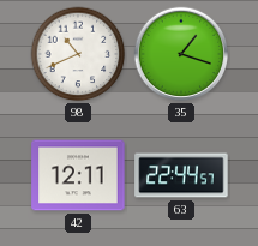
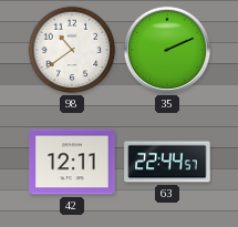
98: 10:41 -> 10:39
35: 1:18 -> 2:11
